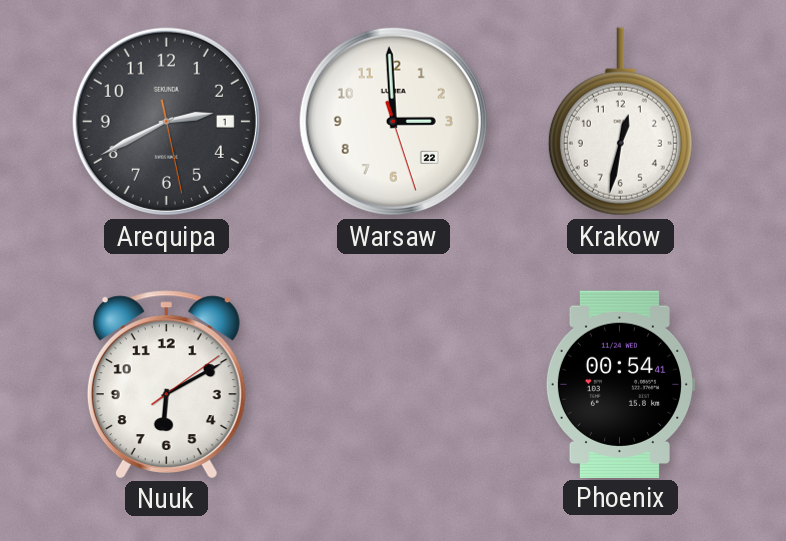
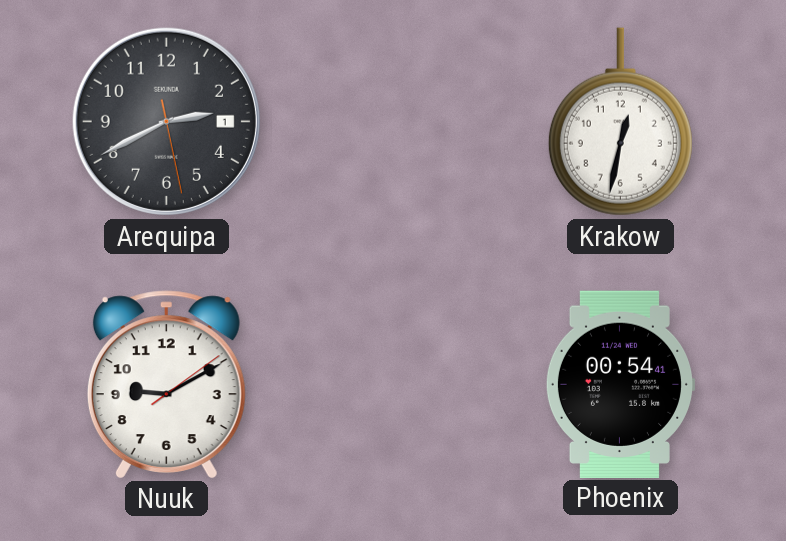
Warsaw: 2:59 -> none
Nuuk: 6:10 -> 9:10
